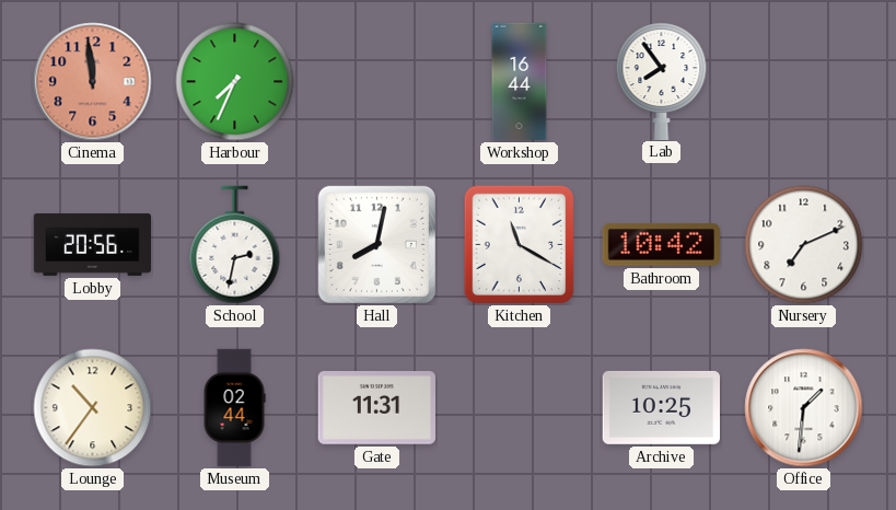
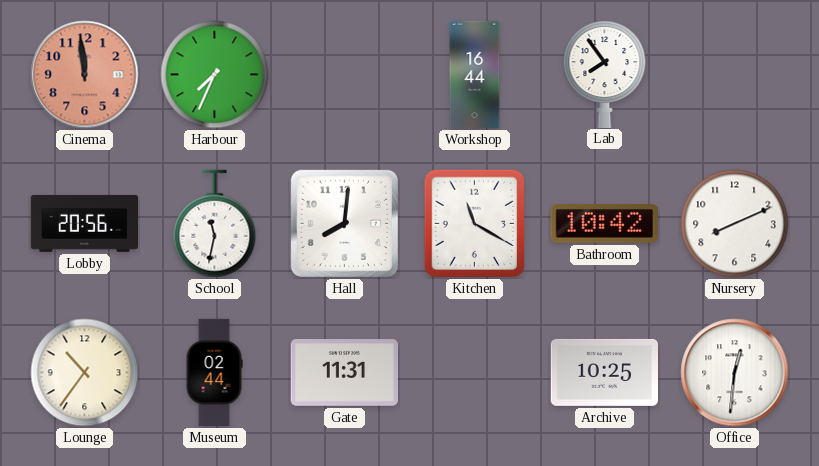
School: 2:32 -> 11:32
Hall: 8:02 -> 8:01
Nursery: 7:11 -> 8:11
Office: 1:31 -> 12:31
